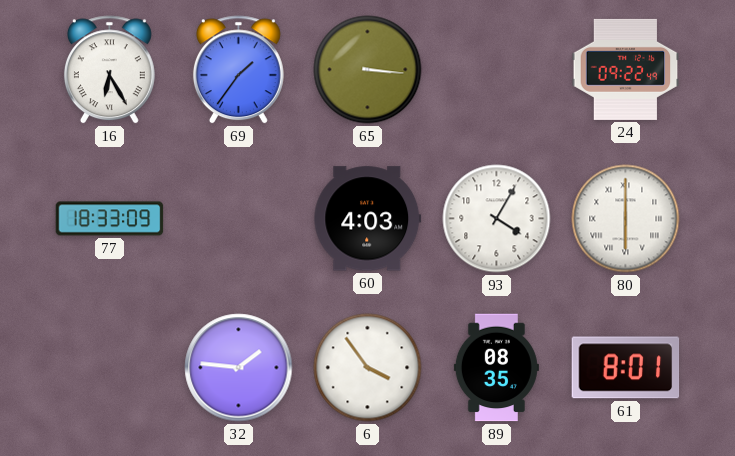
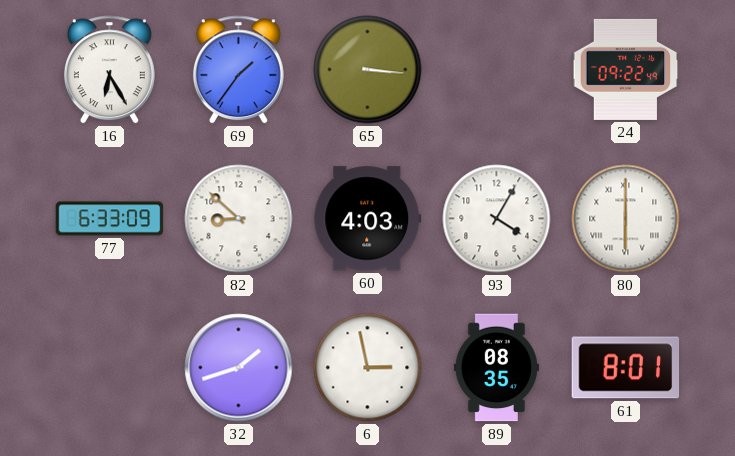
77: 18:33 -> 6:33
82: none -> 8:52
32: 1:46 -> 1:42
6: 3:54 -> 2:58
